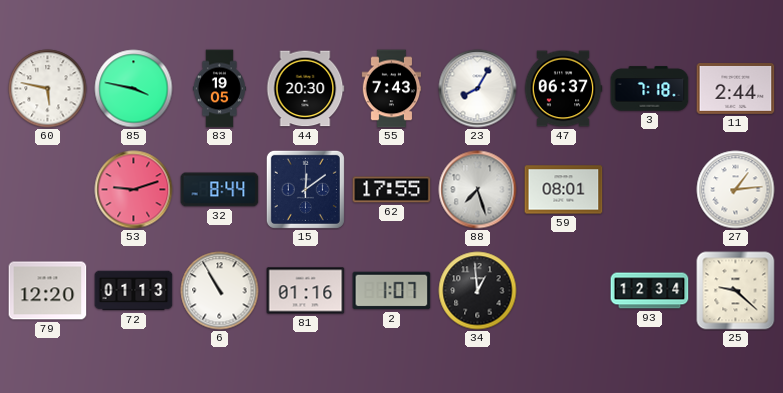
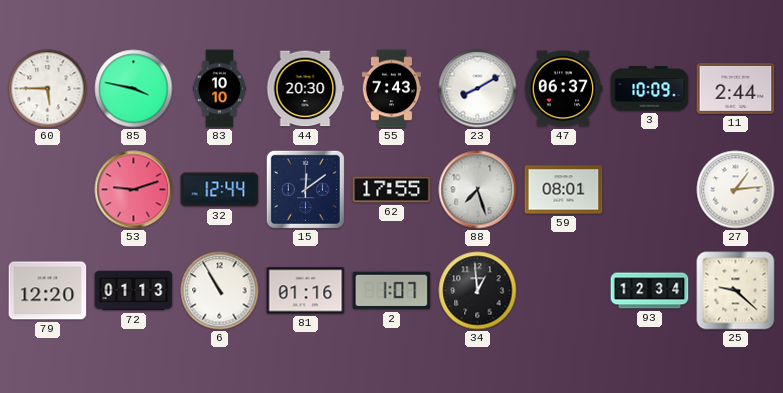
60: 5:47 -> 5:45
83: 19:05 -> 10:10
23: 8:05 -> 8:10
3: 7:18 -> 10:09
32: 8:44 -> 12:44
